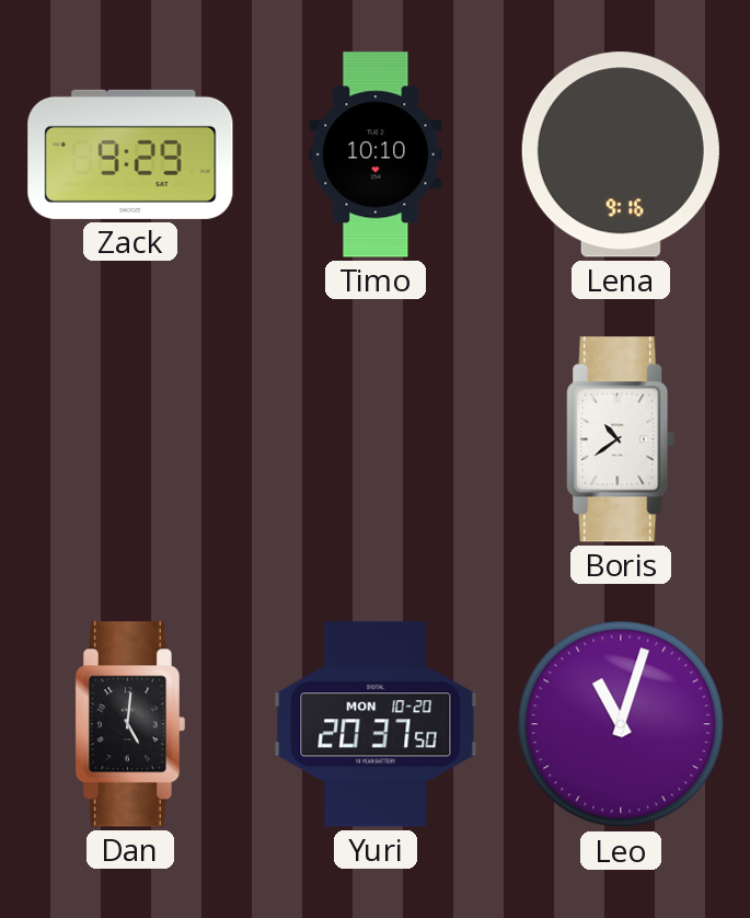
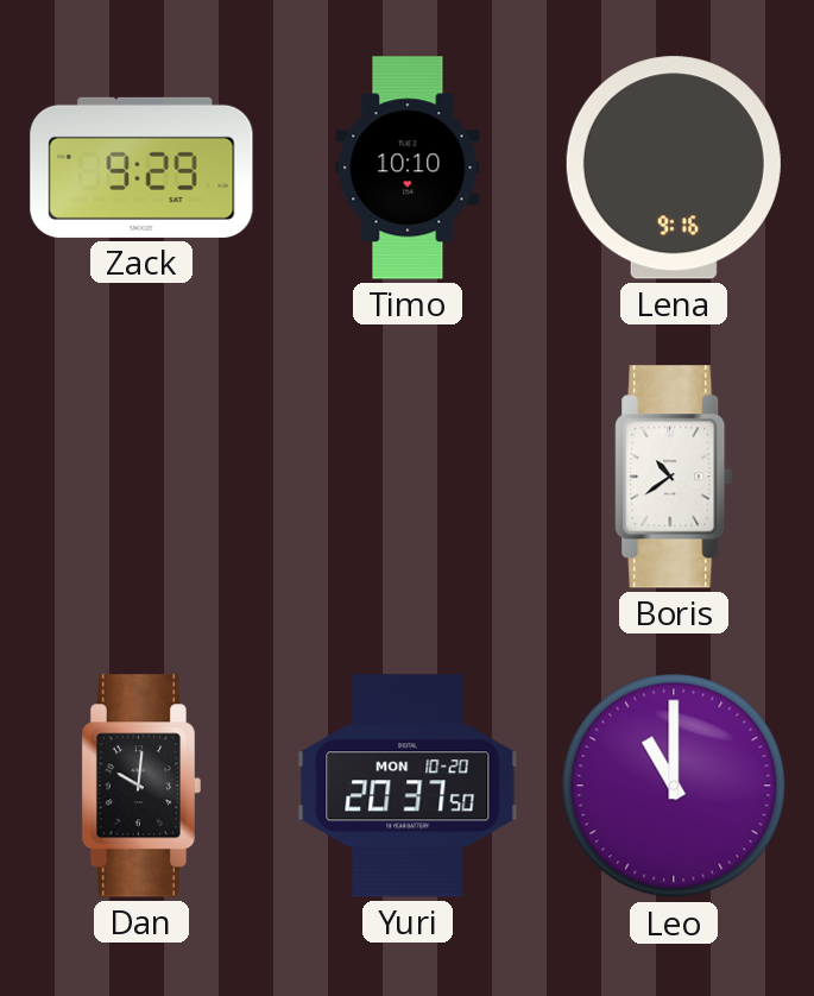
Dan: 5:01 -> 10:01
Leo: 11:03 -> 11:00
